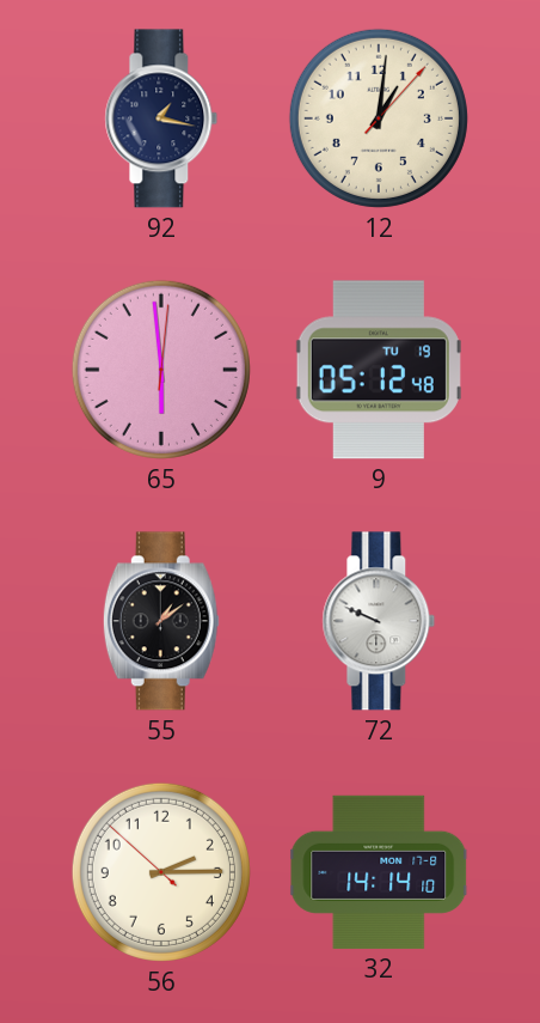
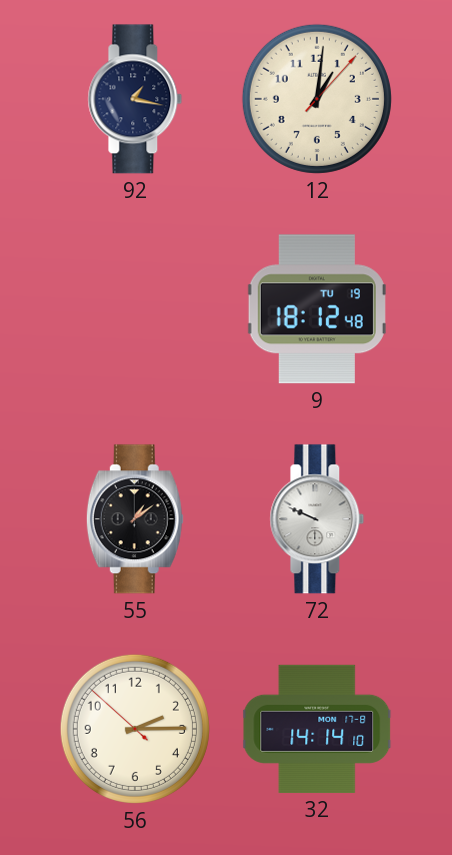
65: 5:59 -> none
9: 05:12 -> 18:12
